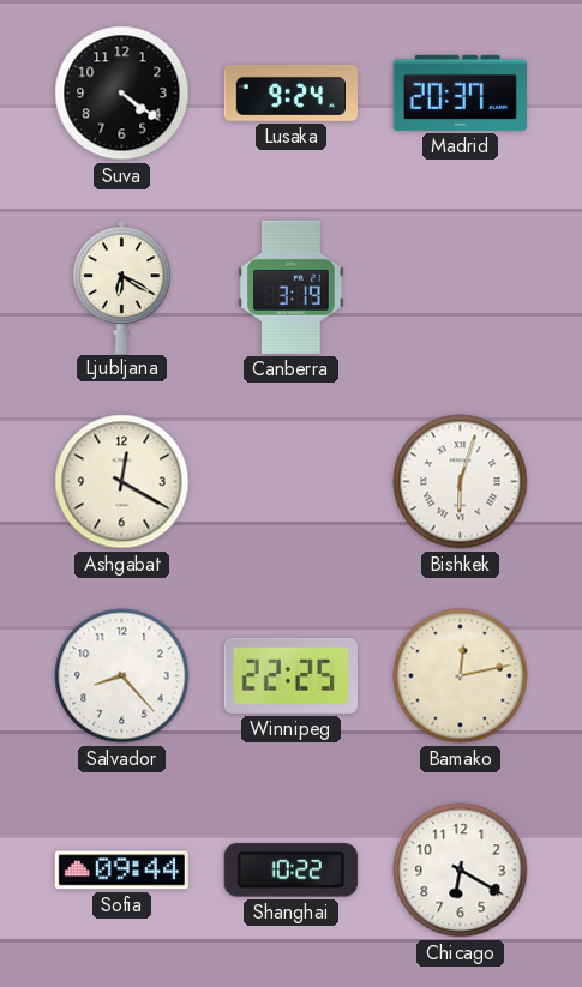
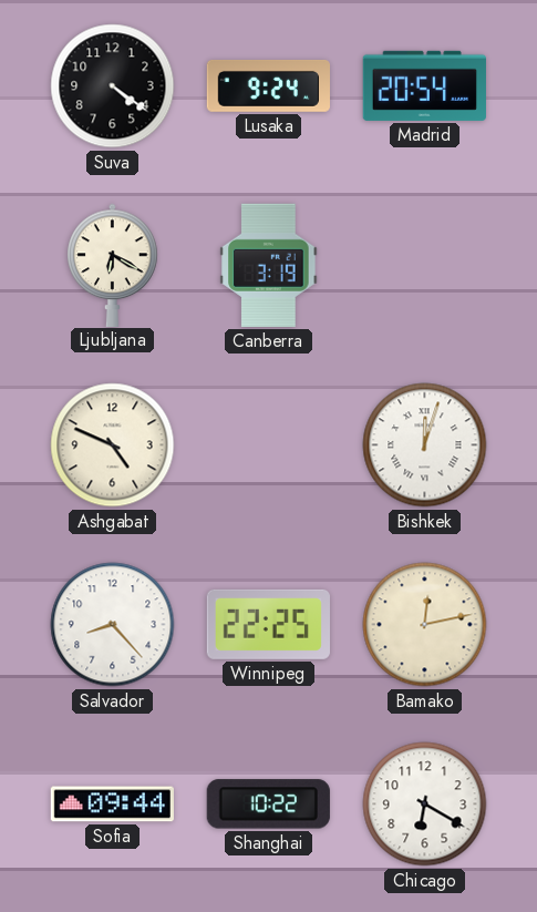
Madrid: 20:37 -> 20:54
Ashgabat: 12:20 -> 4:49
Bishkek: 6:03 -> 12:03
